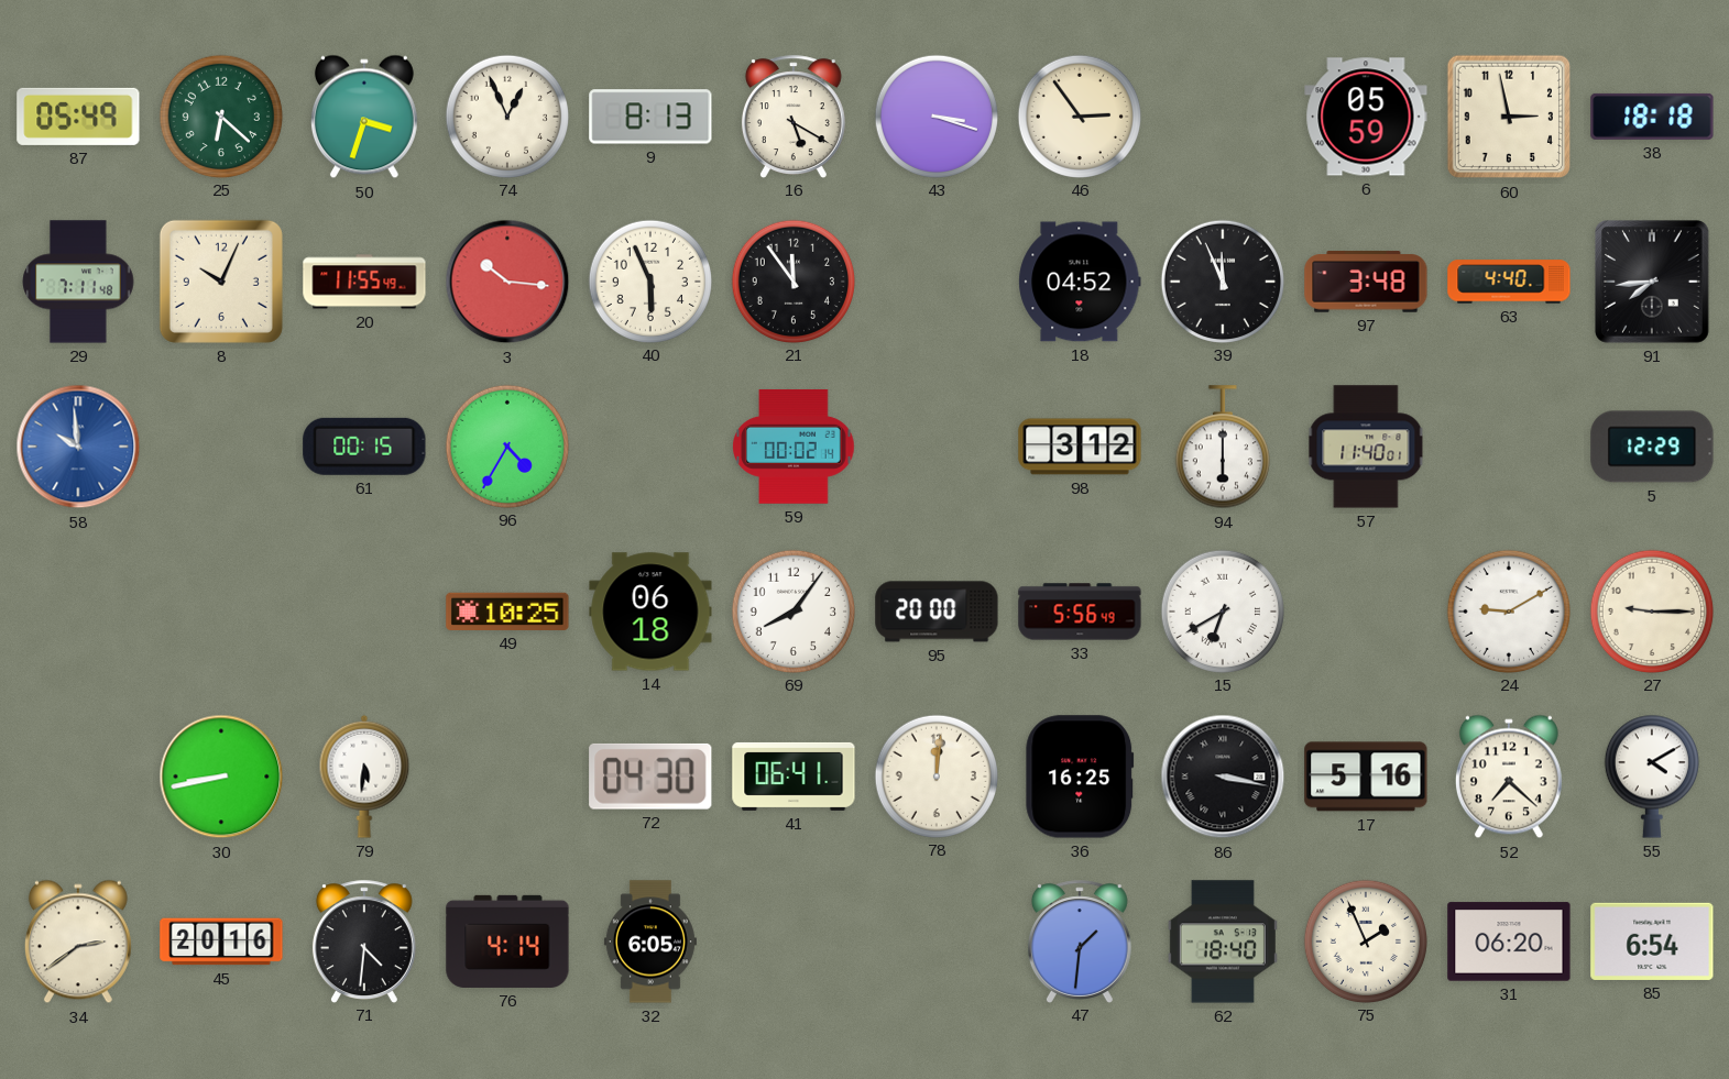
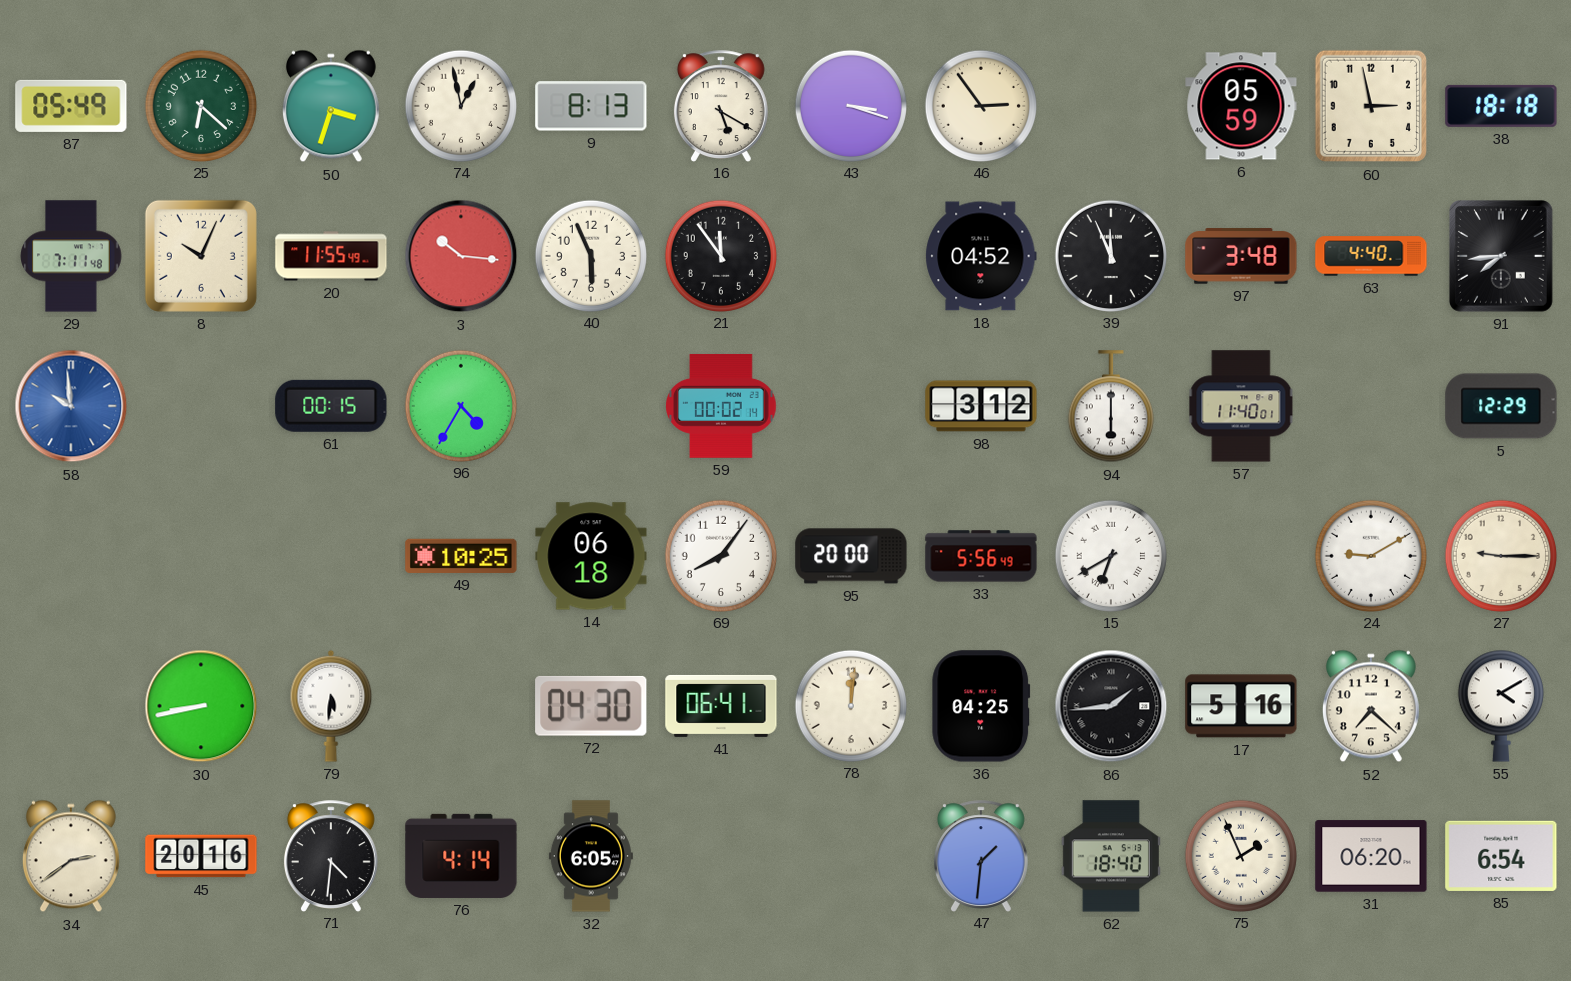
74: 12:56 -> 12:58
36: 16:25 -> 04:25
86: 3:17 -> 1:44
